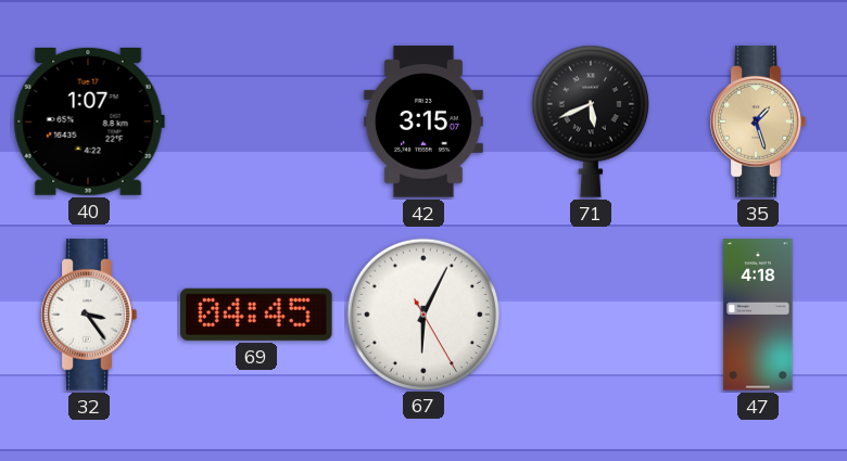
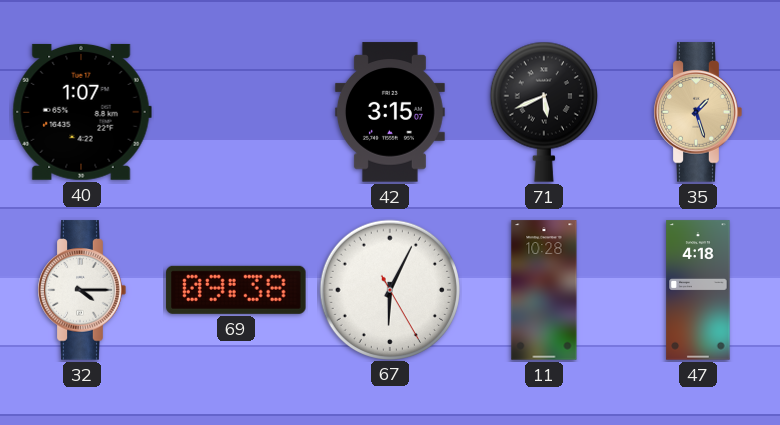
32: 3:24 -> 4:15
69: 04:45 -> 09:38
11: none -> 10:28
